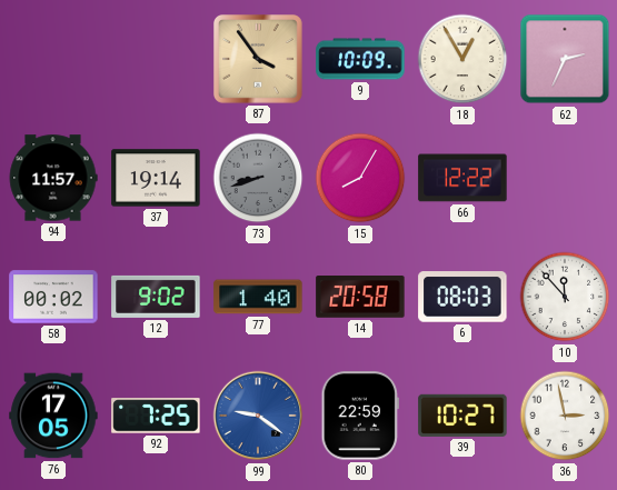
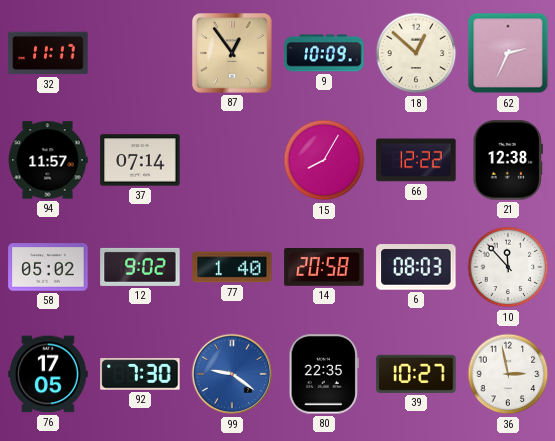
32: none -> 11:17
87: 3:54 -> 12:54
18: 12:55 -> 12:52
37: 19:14 -> 07:14
73: 8:42 -> none
21: none -> 12:38
58: 00:02 -> 05:02
92: 7:25 -> 7:30
80: 22:59 -> 22:35
